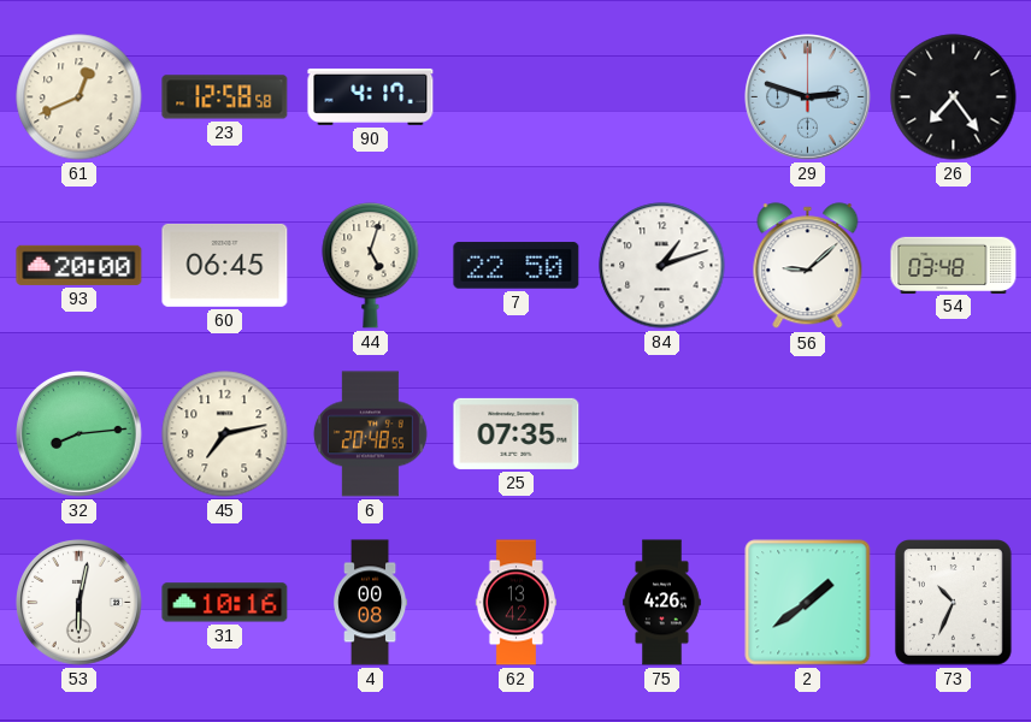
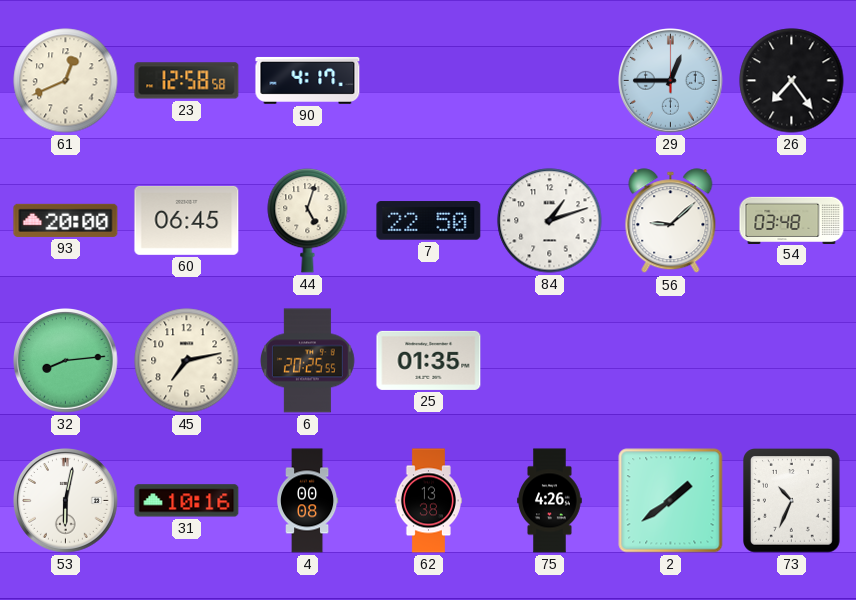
29: 2:48 -> 12:45
6: 20:48 -> 20:25
25: 07:35 -> 01:35
62: 13:42 -> 13:38
